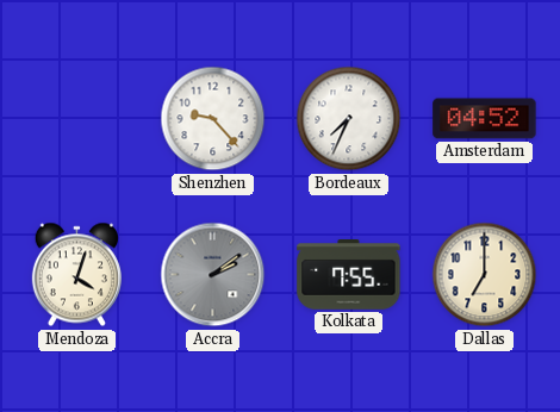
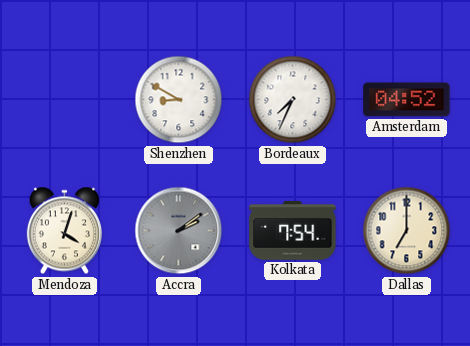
Shenzhen: 9:23 -> 8:50
Kolkata: 7:55 -> 7:54
